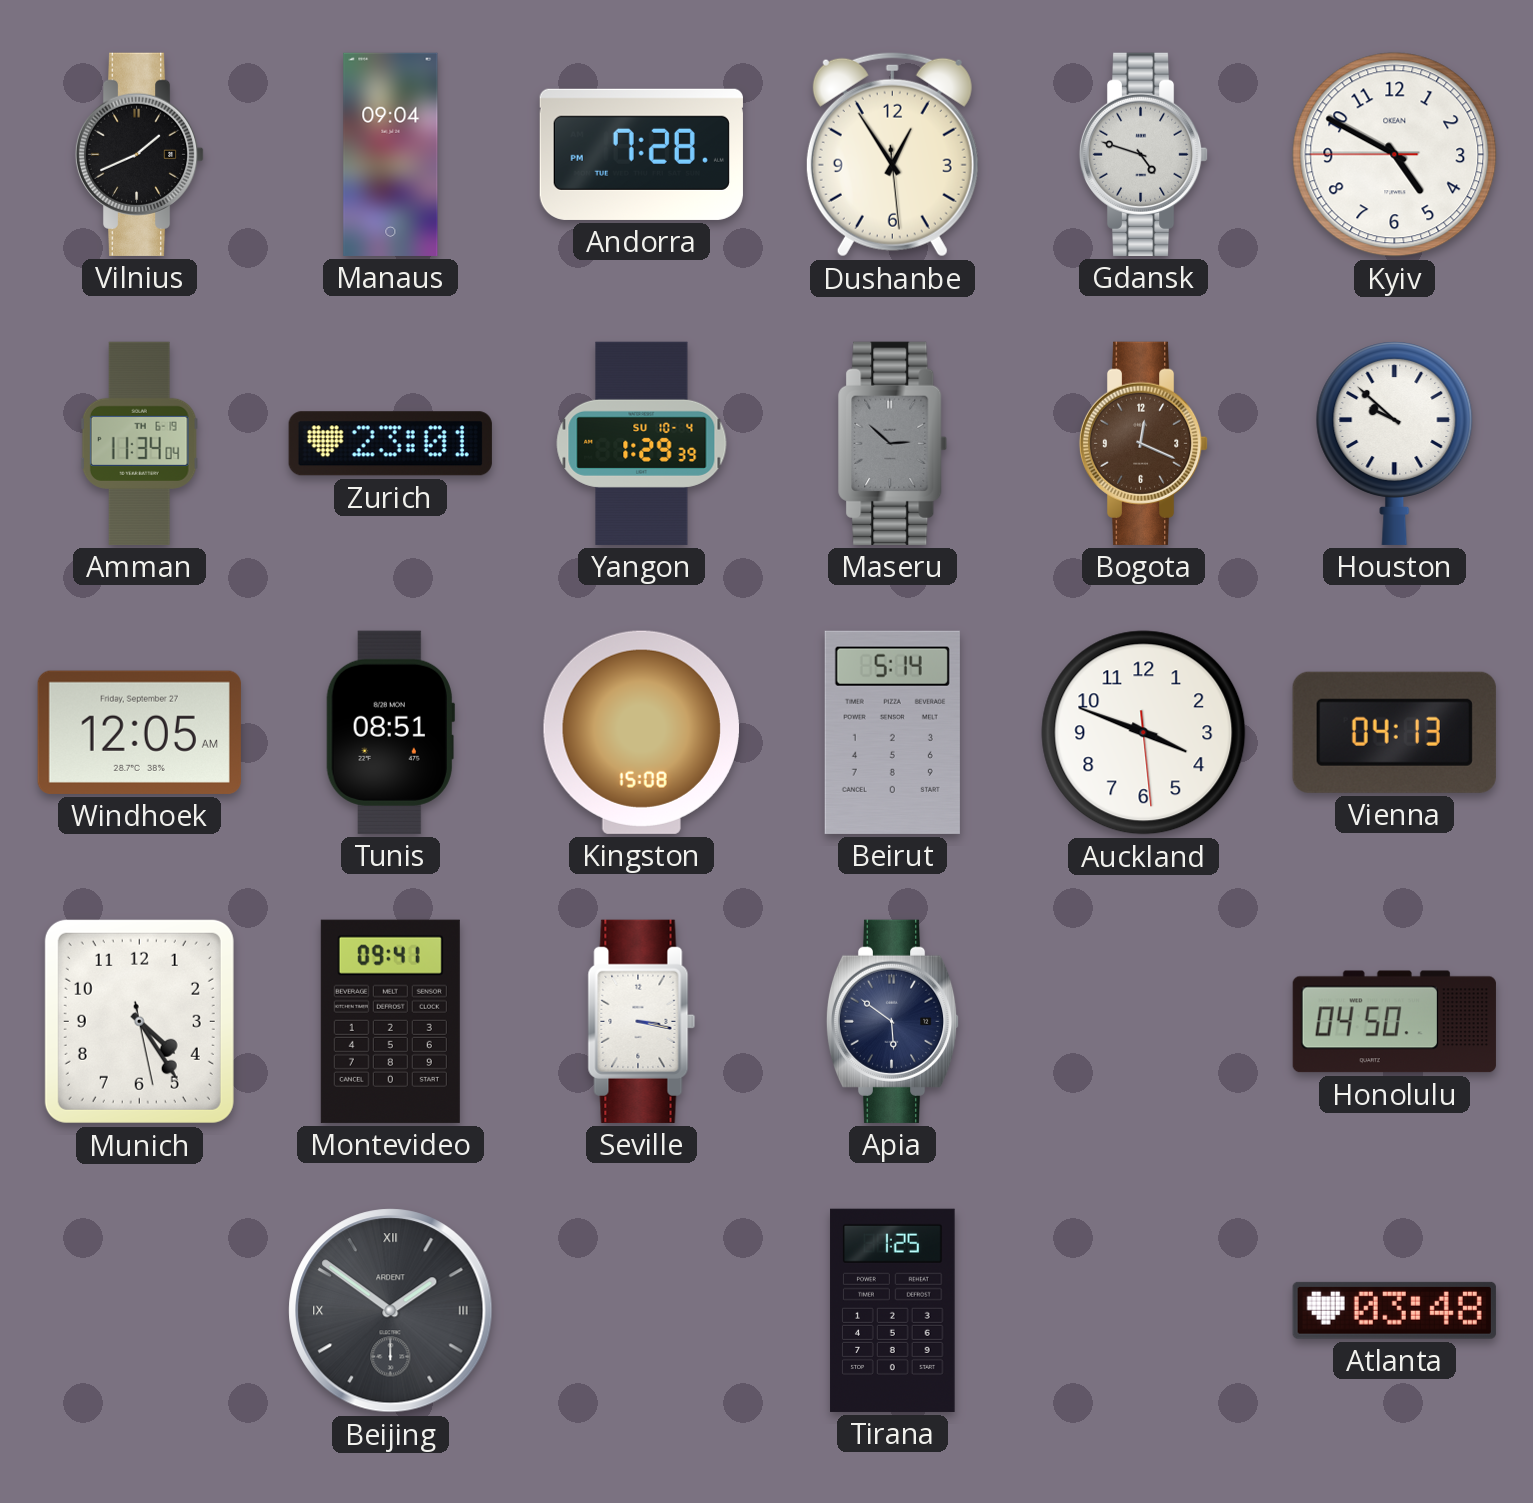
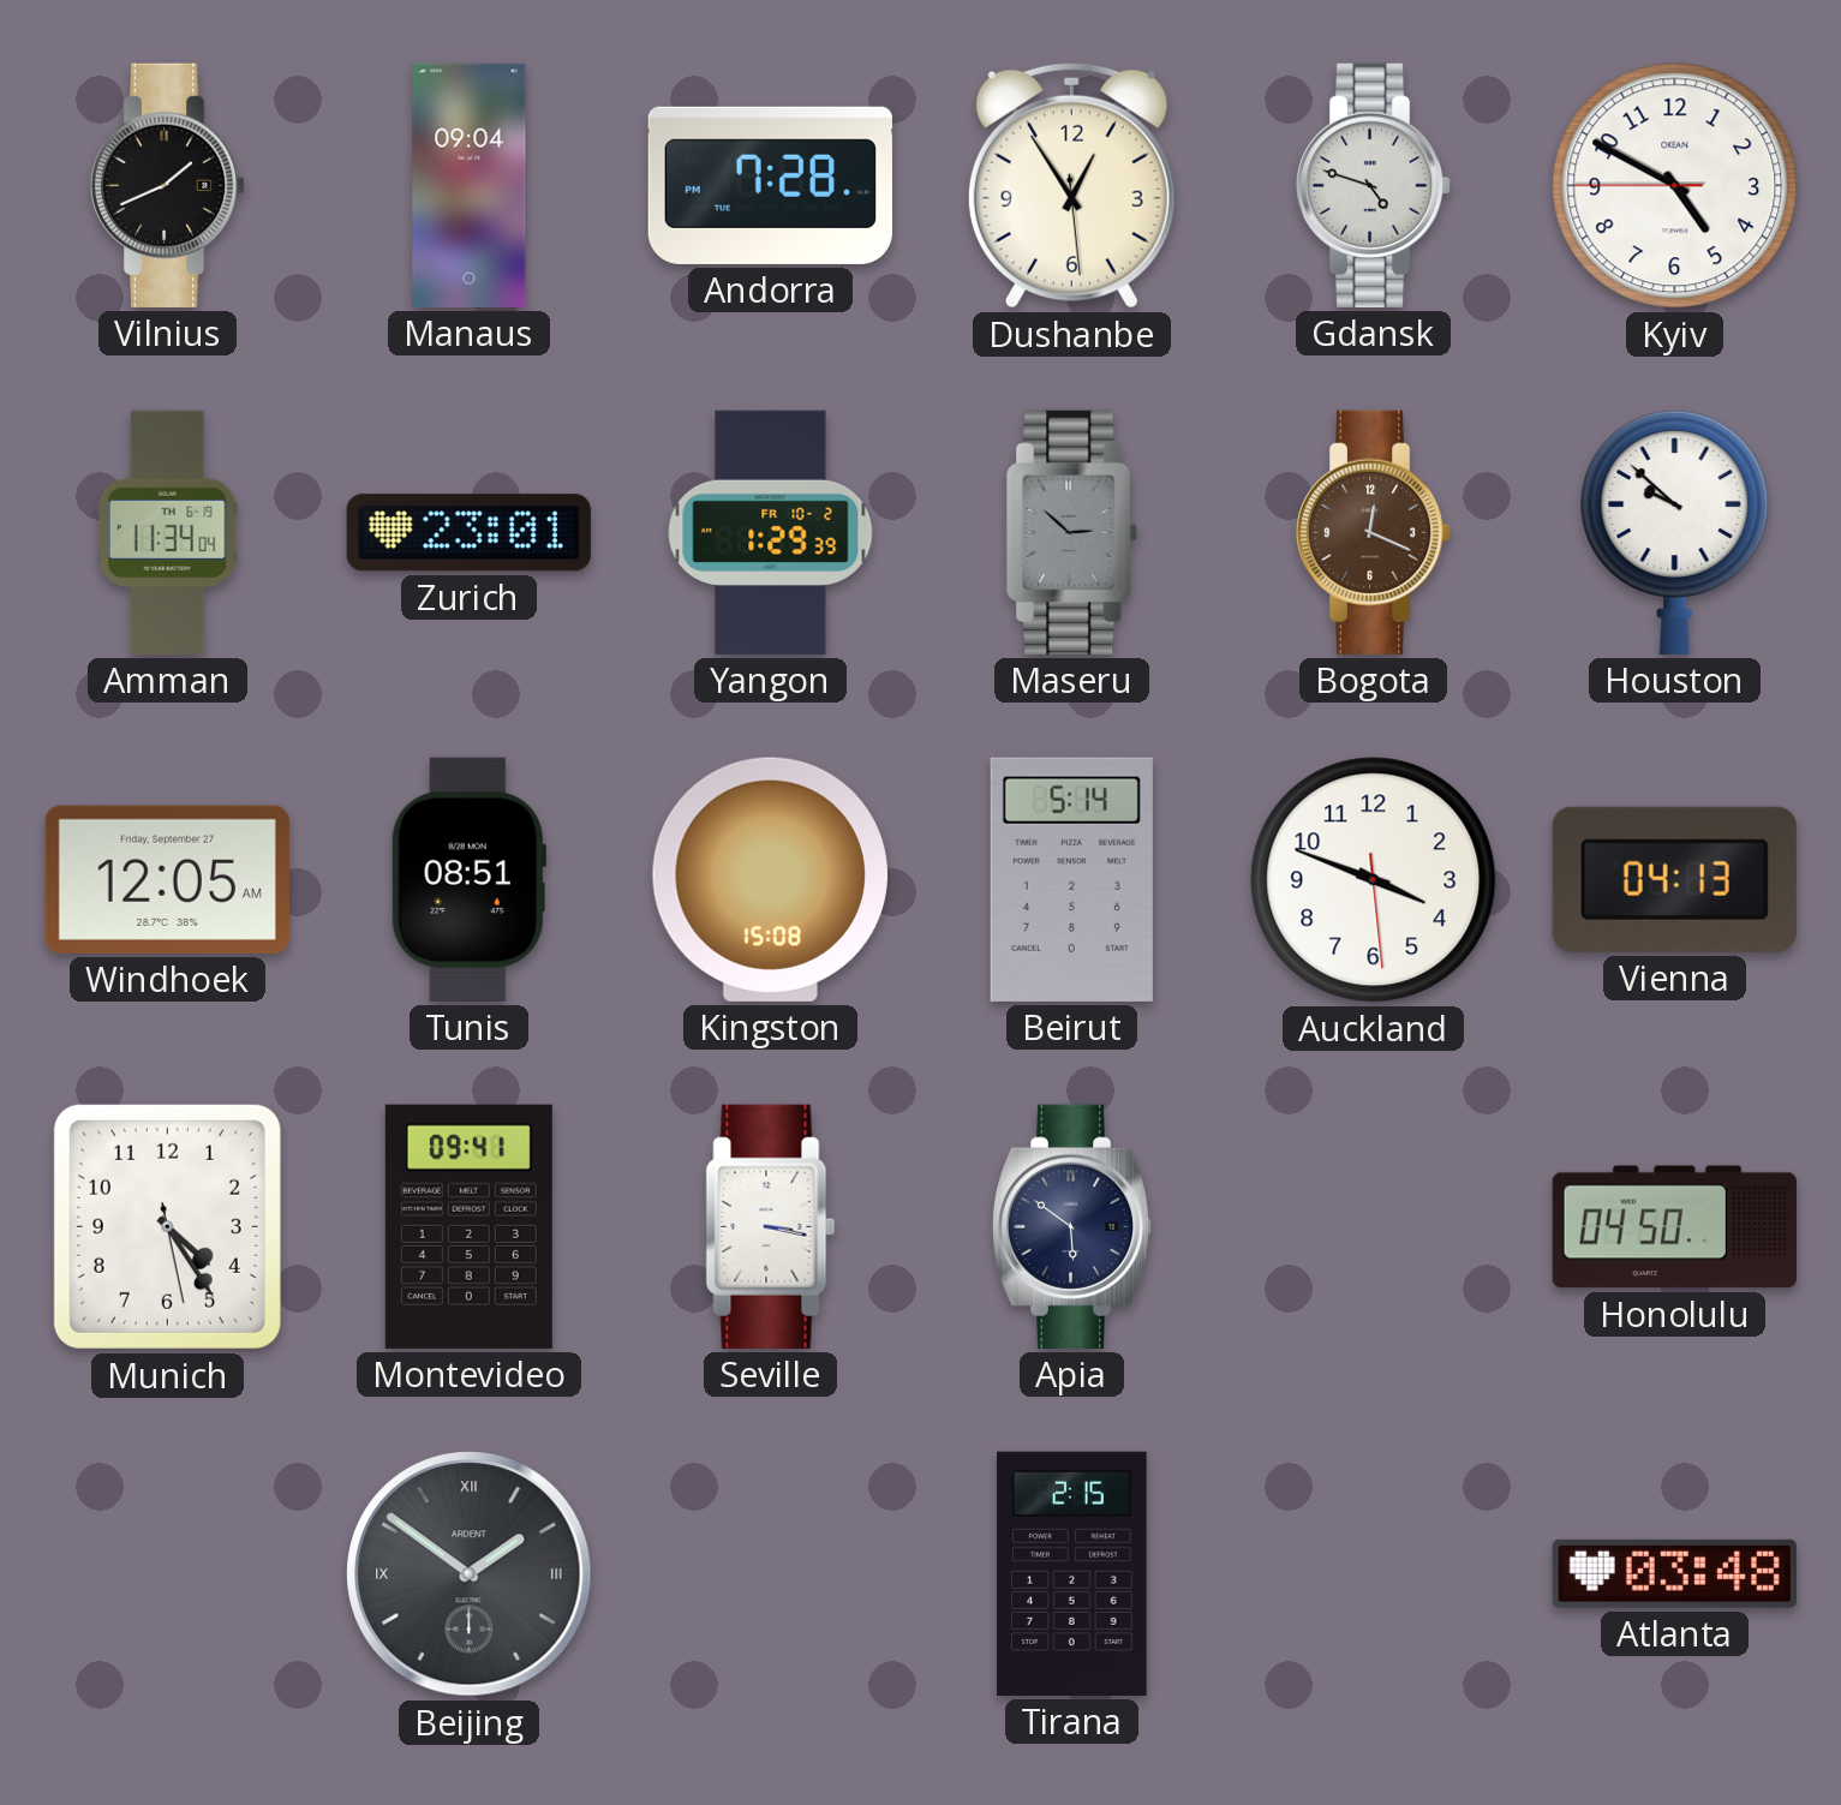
Yangon date: SU 10-4 -> FR 10-2
Tirana: 1:25 -> 2:15
